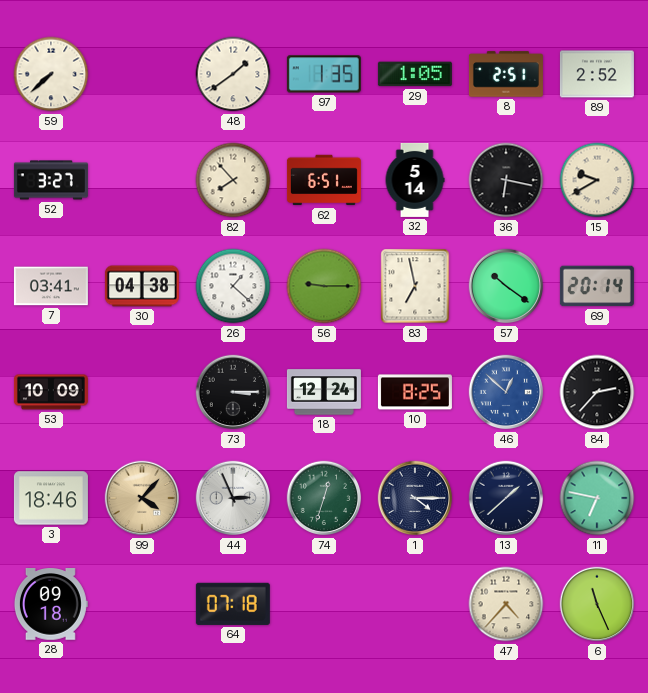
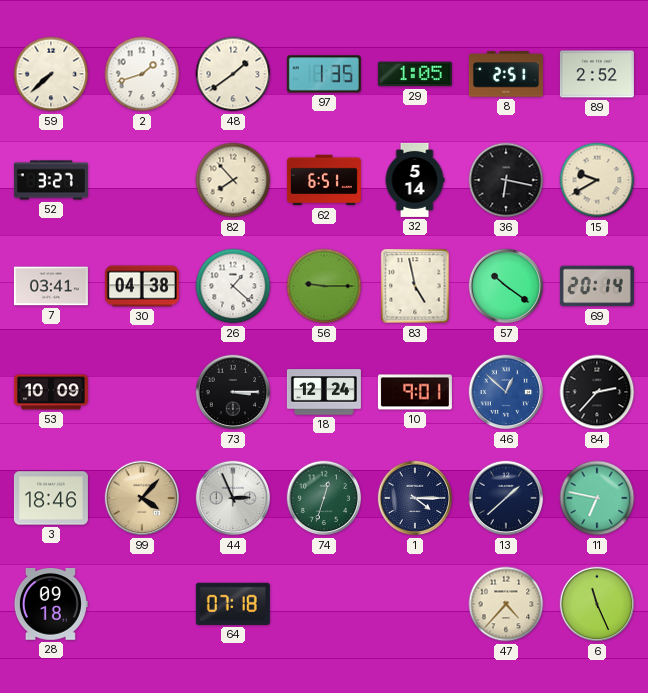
2: none -> 1:42
83: 6:58 -> 4:58
10: 8:25 -> 9:01
